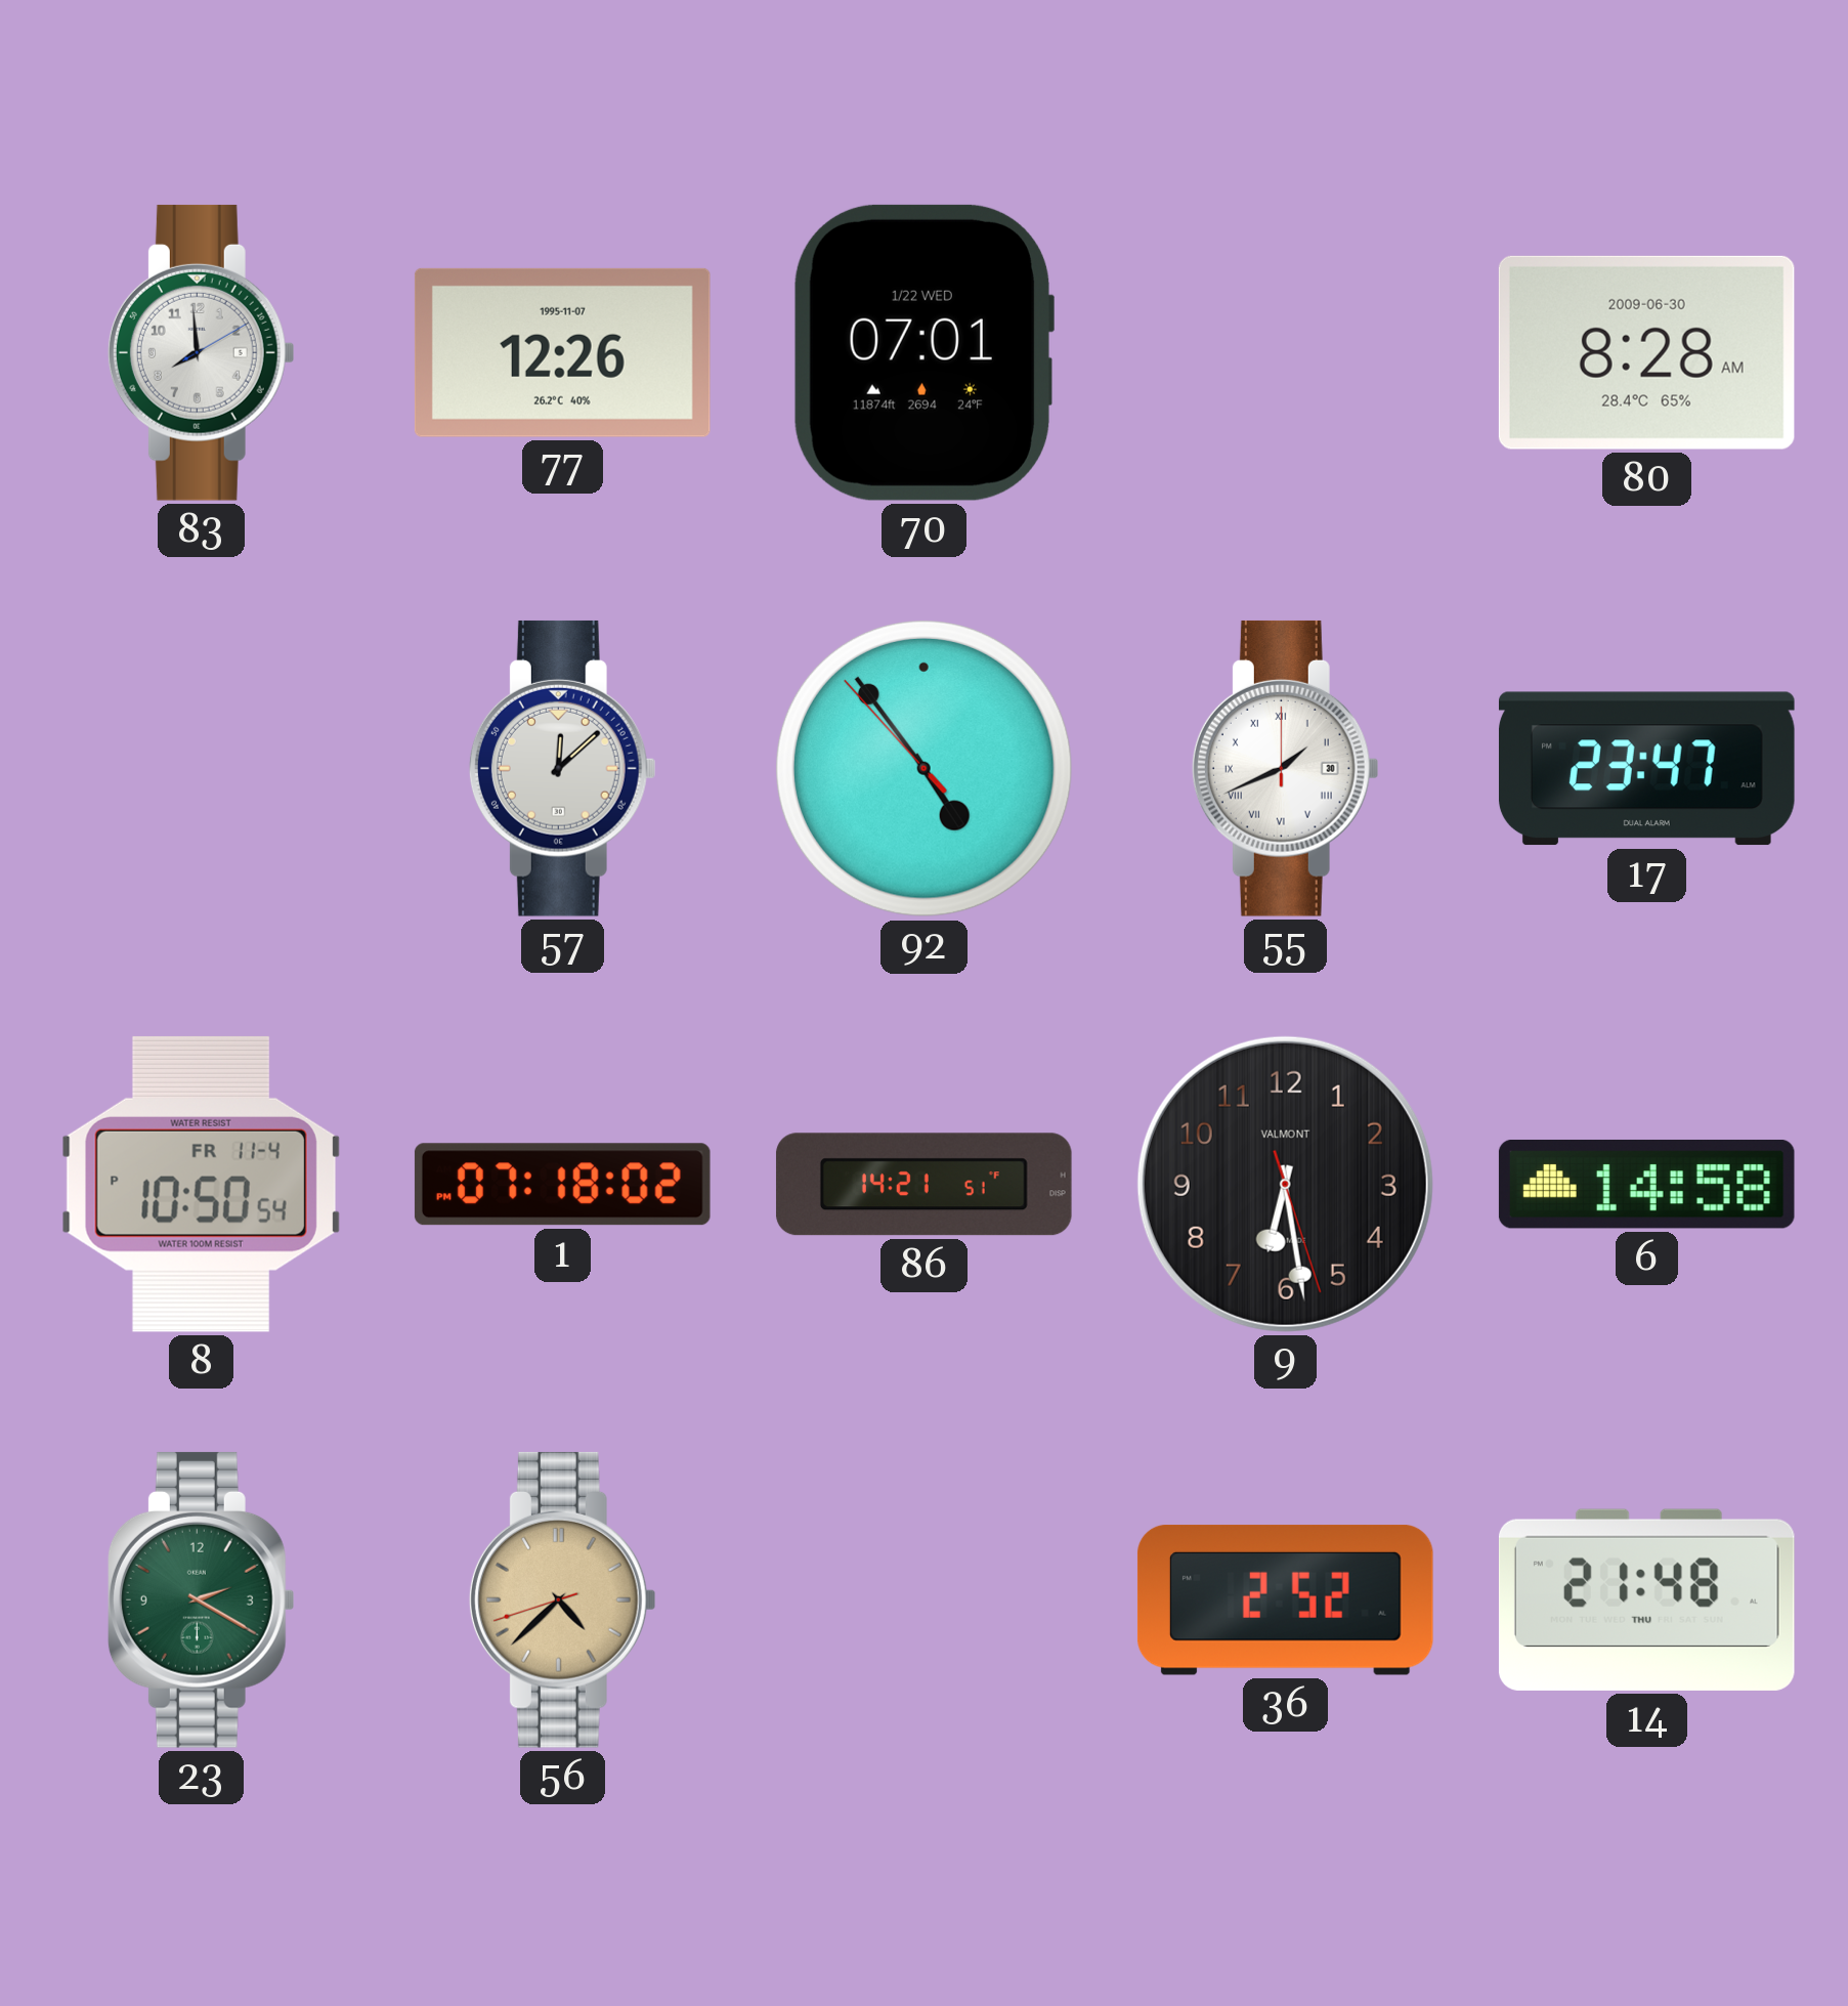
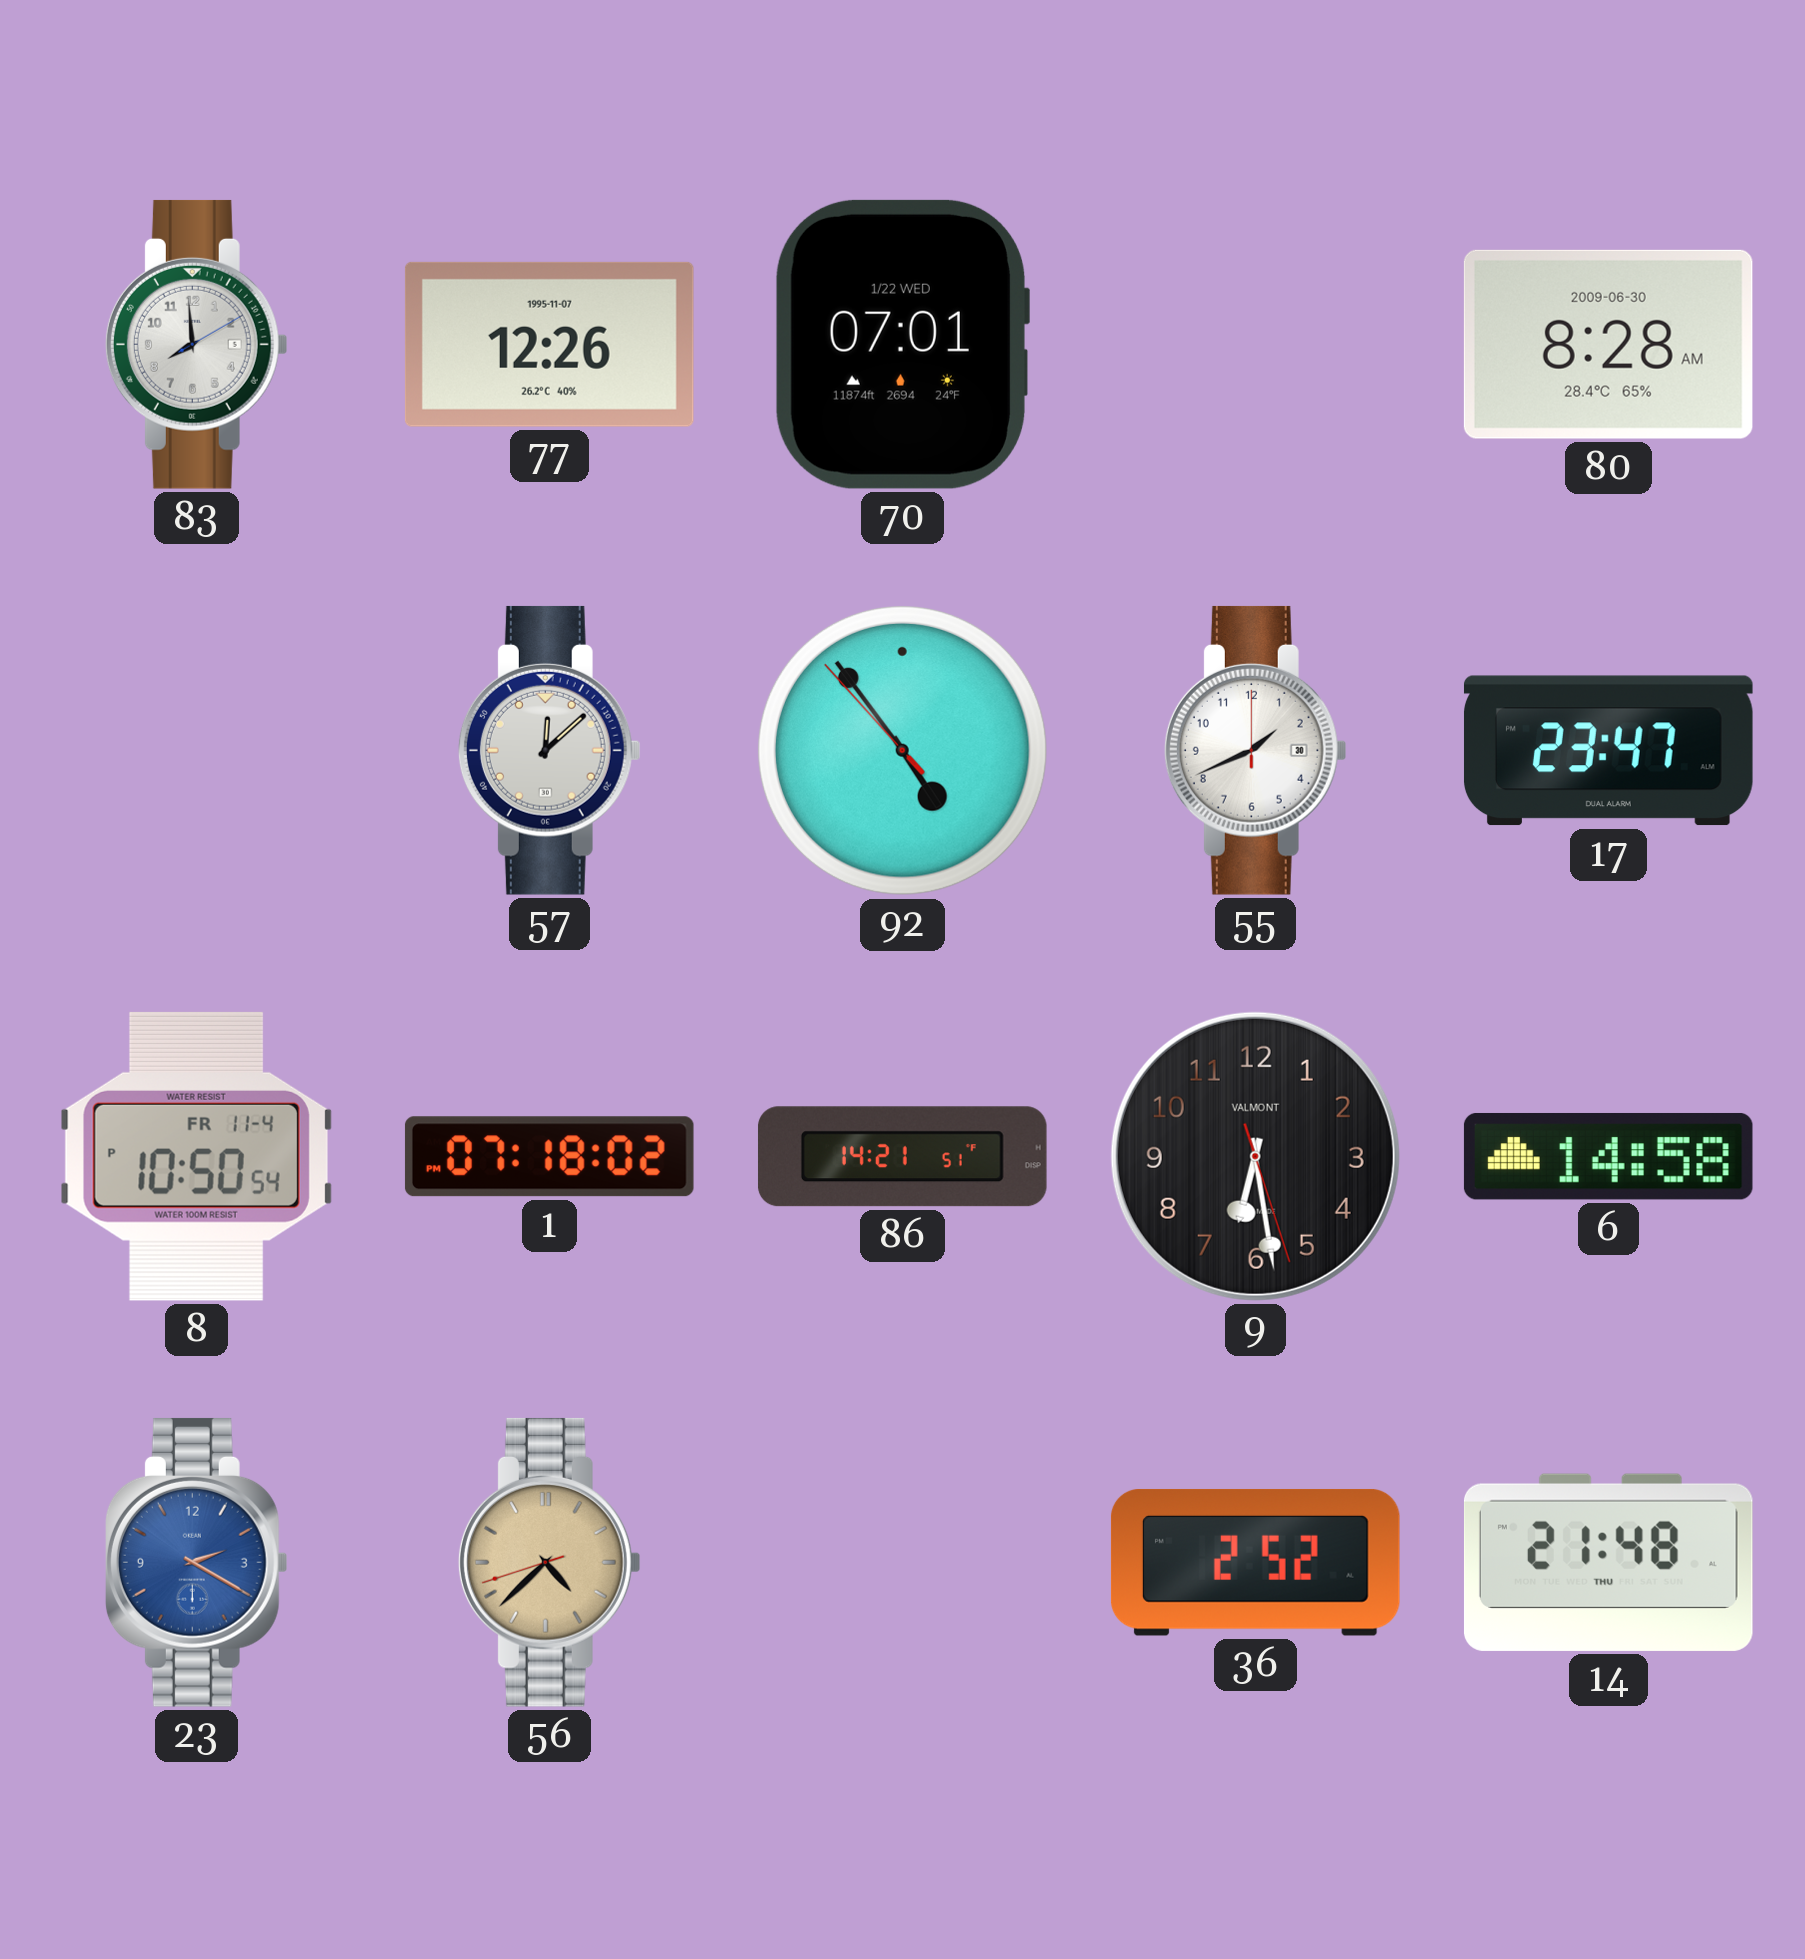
55 numerals: Roman -> Arabic
23 dial: green -> blue
